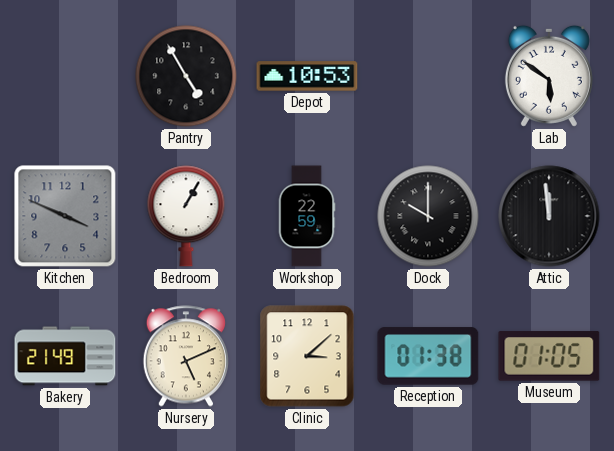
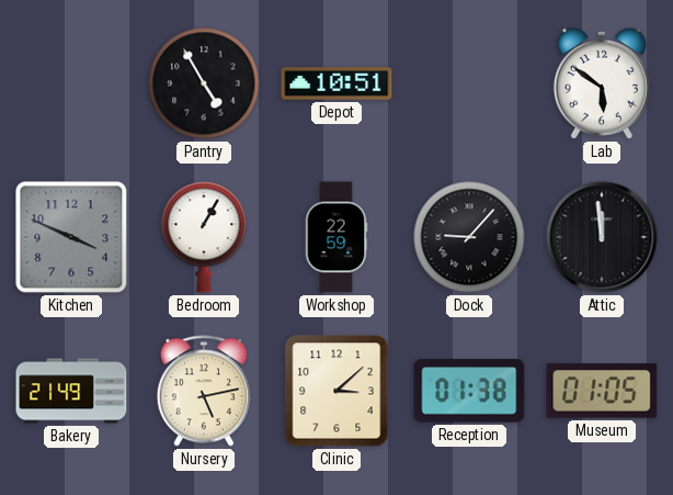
Depot: 10:53 -> 10:51
Dock: 10:00 -> 9:07
Nursery: 5:11 -> 5:13
